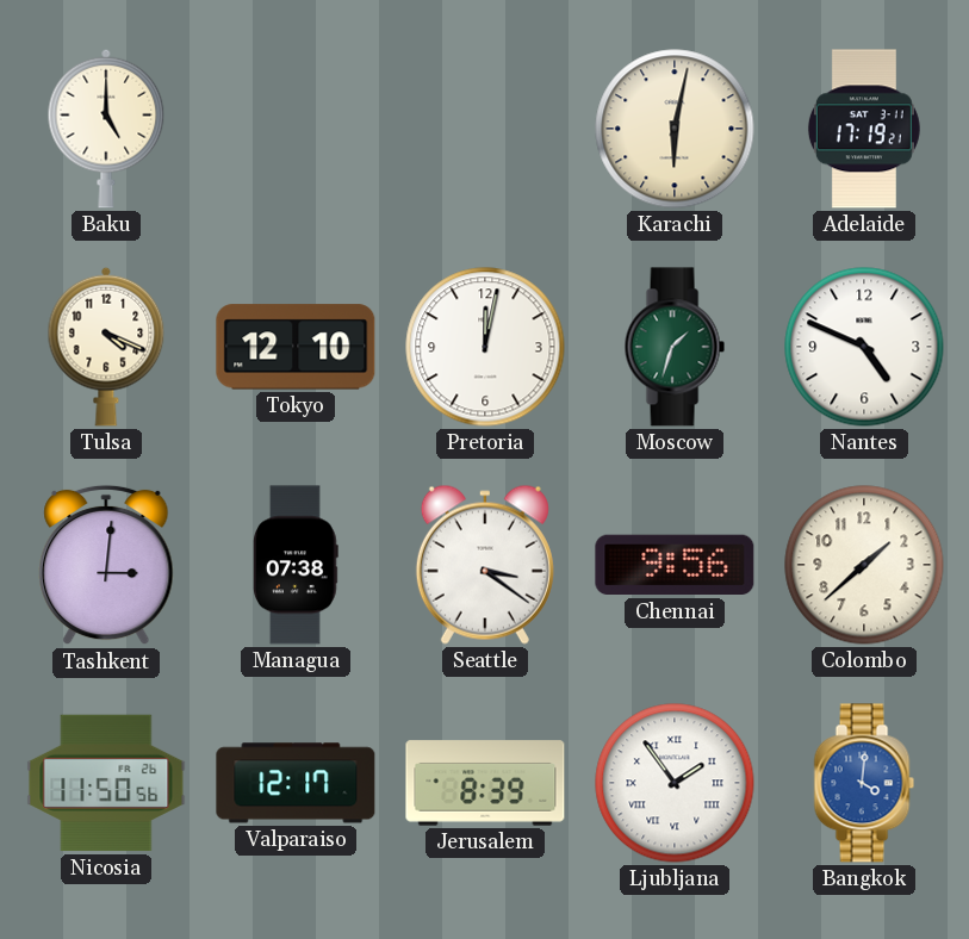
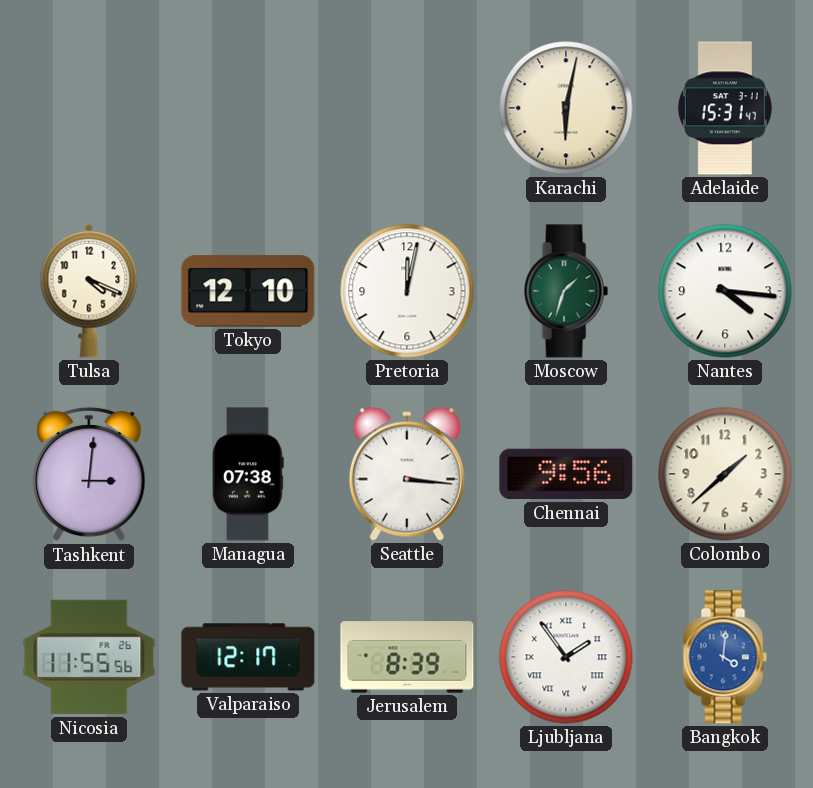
Baku: 5:00 -> none
Adelaide: 17:19 -> 15:31
Nantes: 4:49 -> 4:16
Seattle: 3:21 -> 3:16
Nicosia: 11:50 -> 11:55
